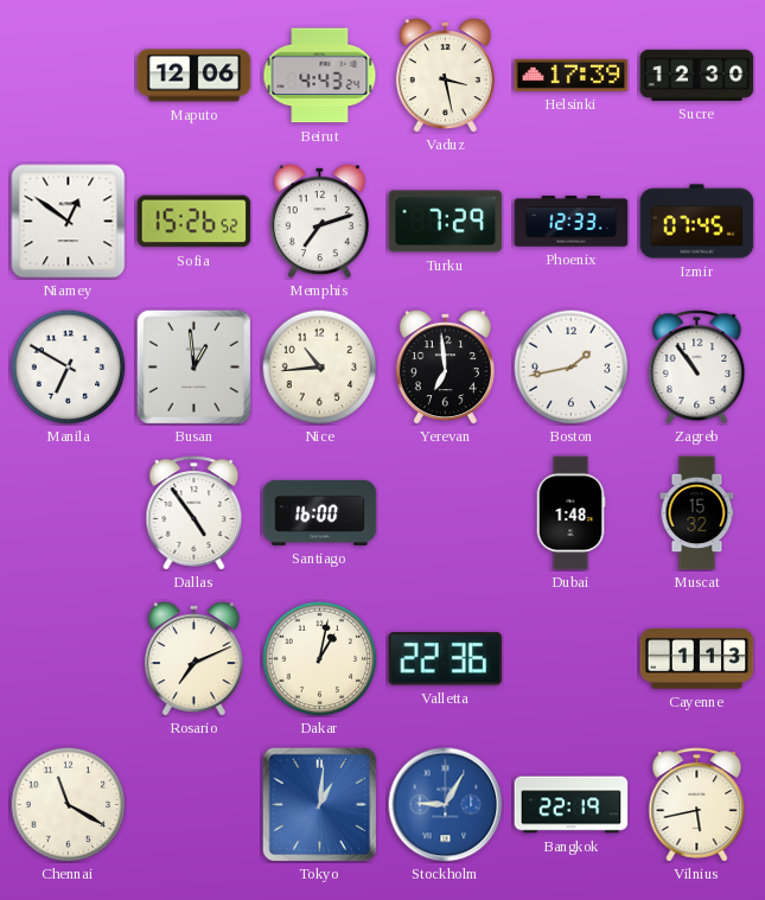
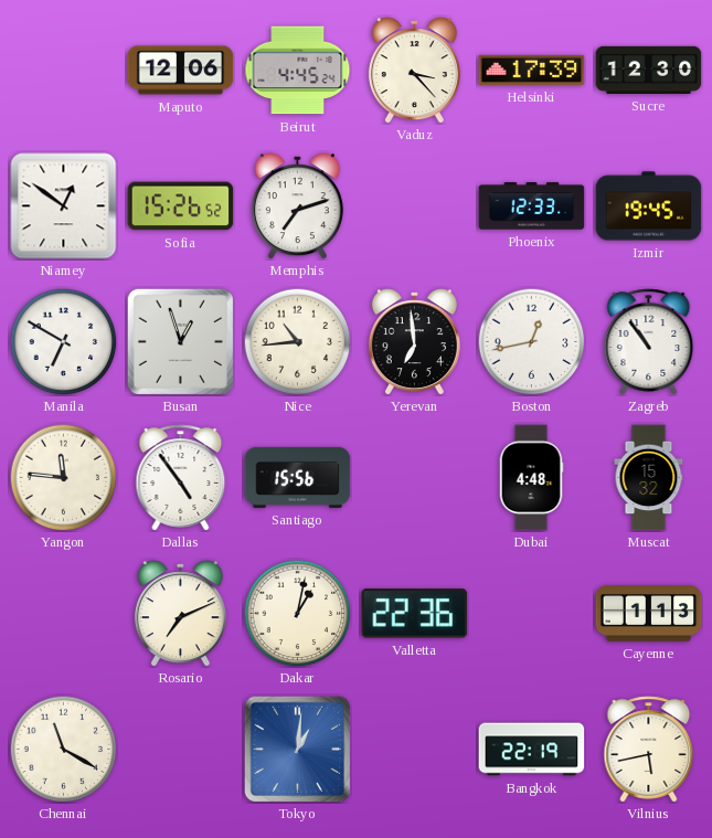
Beirut: 4:43 -> 4:45
Vaduz: 3:28 -> 3:23
Turku: 7:29 -> none
Izmir: 07:45 -> 19:45
Busan: 12:59 -> 12:57
Boston: 1:43 -> 12:43
Yangon: none -> 11:46
Santiago: 16:00 -> 15:56
Dubai: 1:48 -> 4:48
Stockholm: 9:05 -> none
